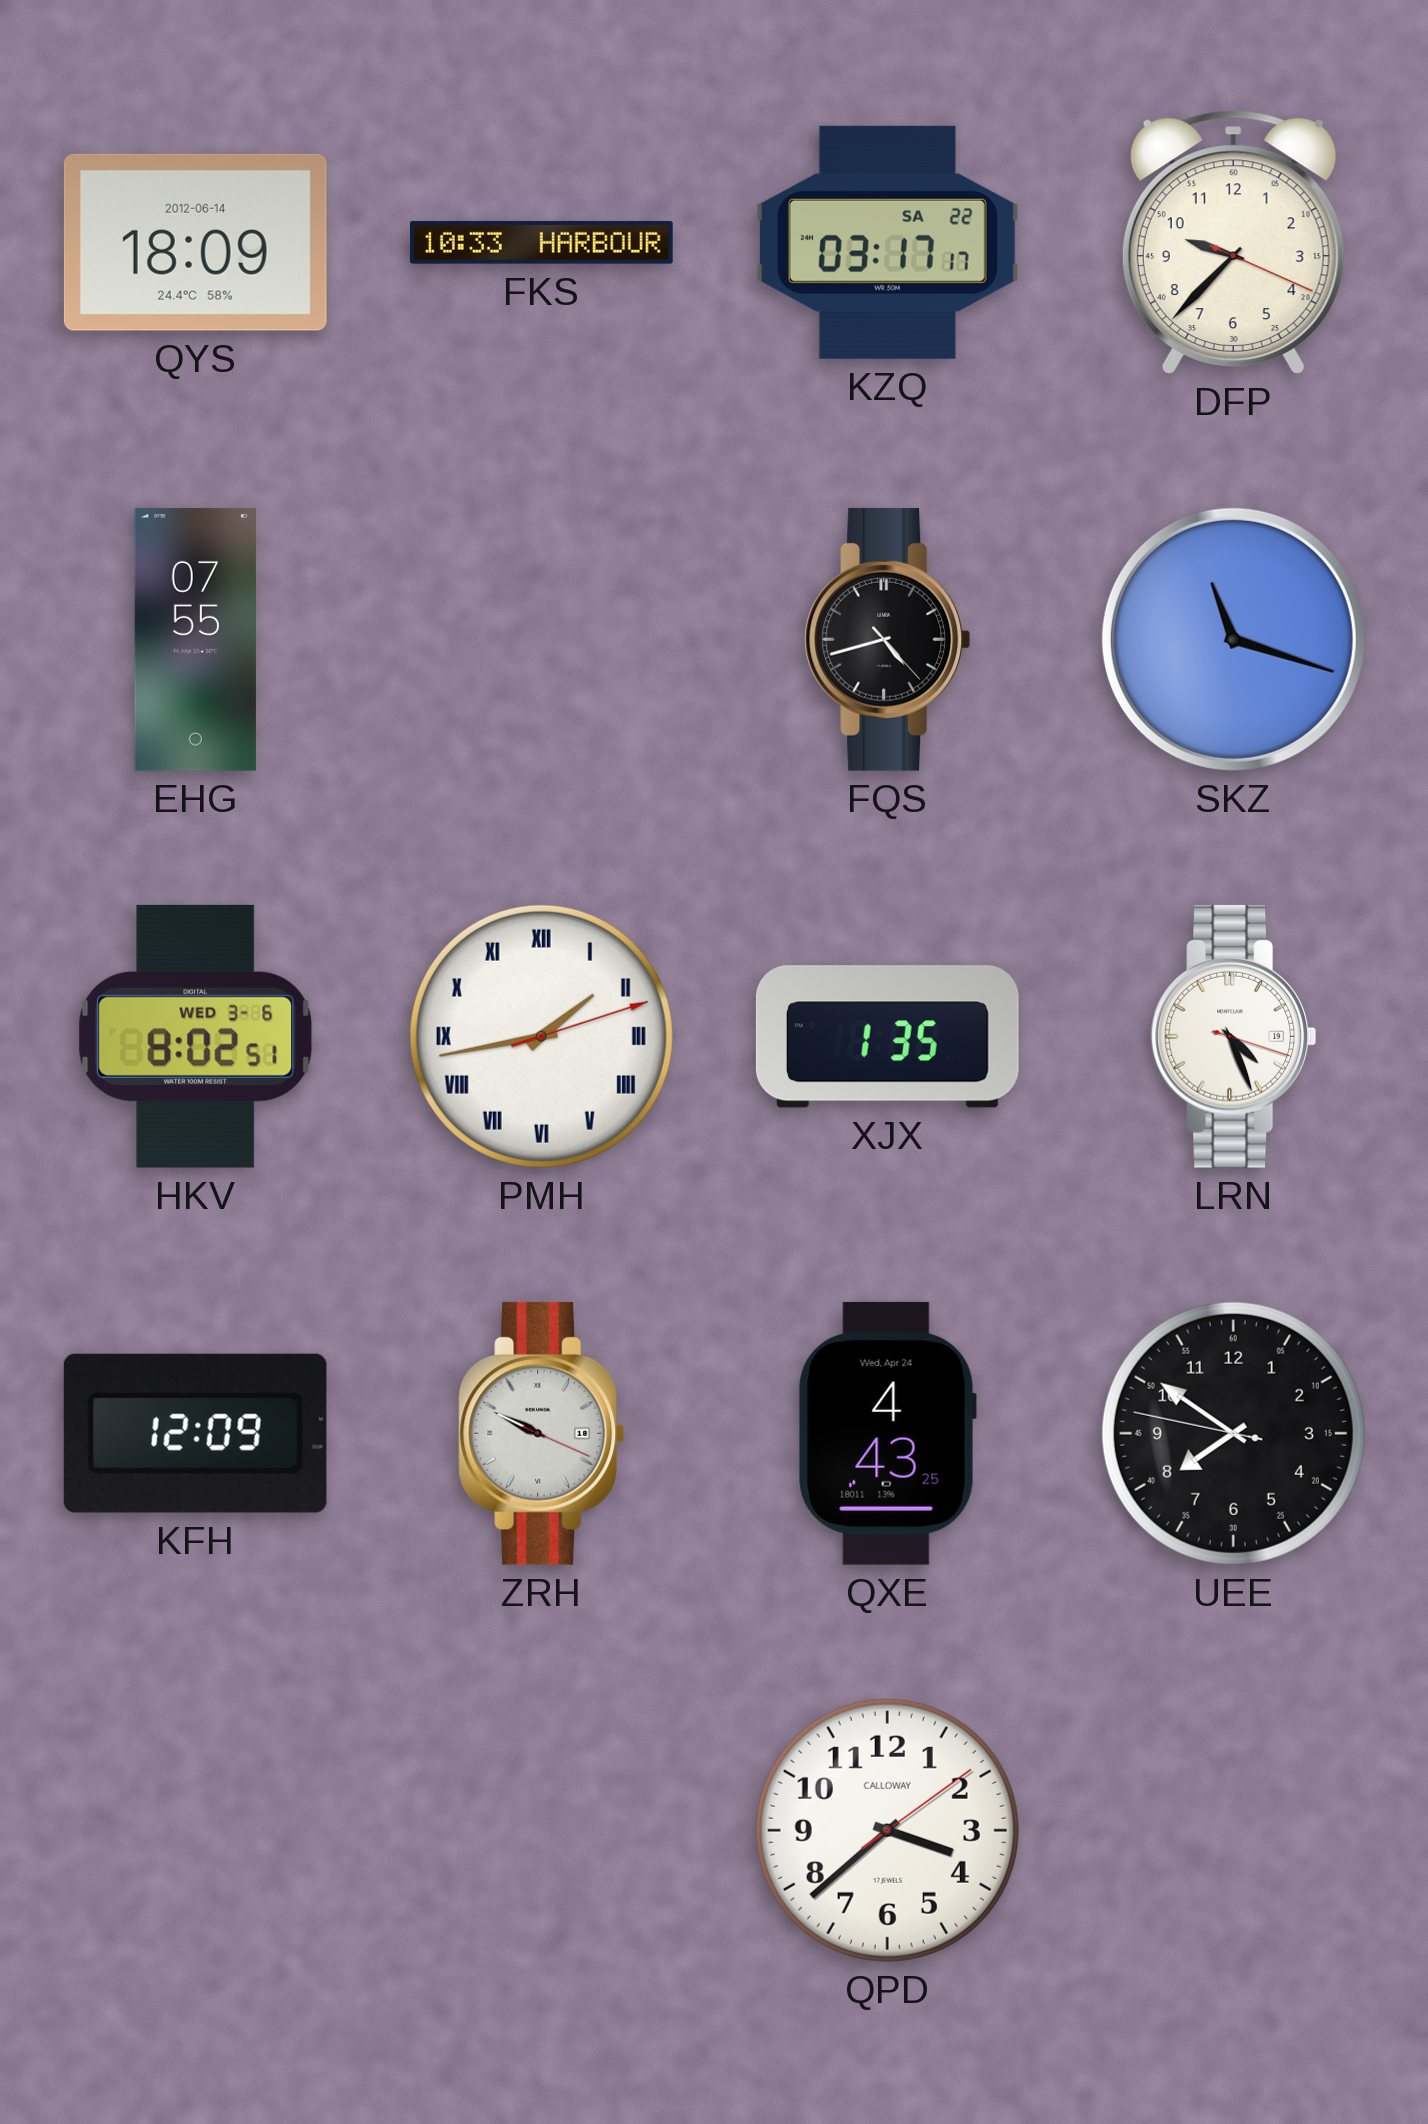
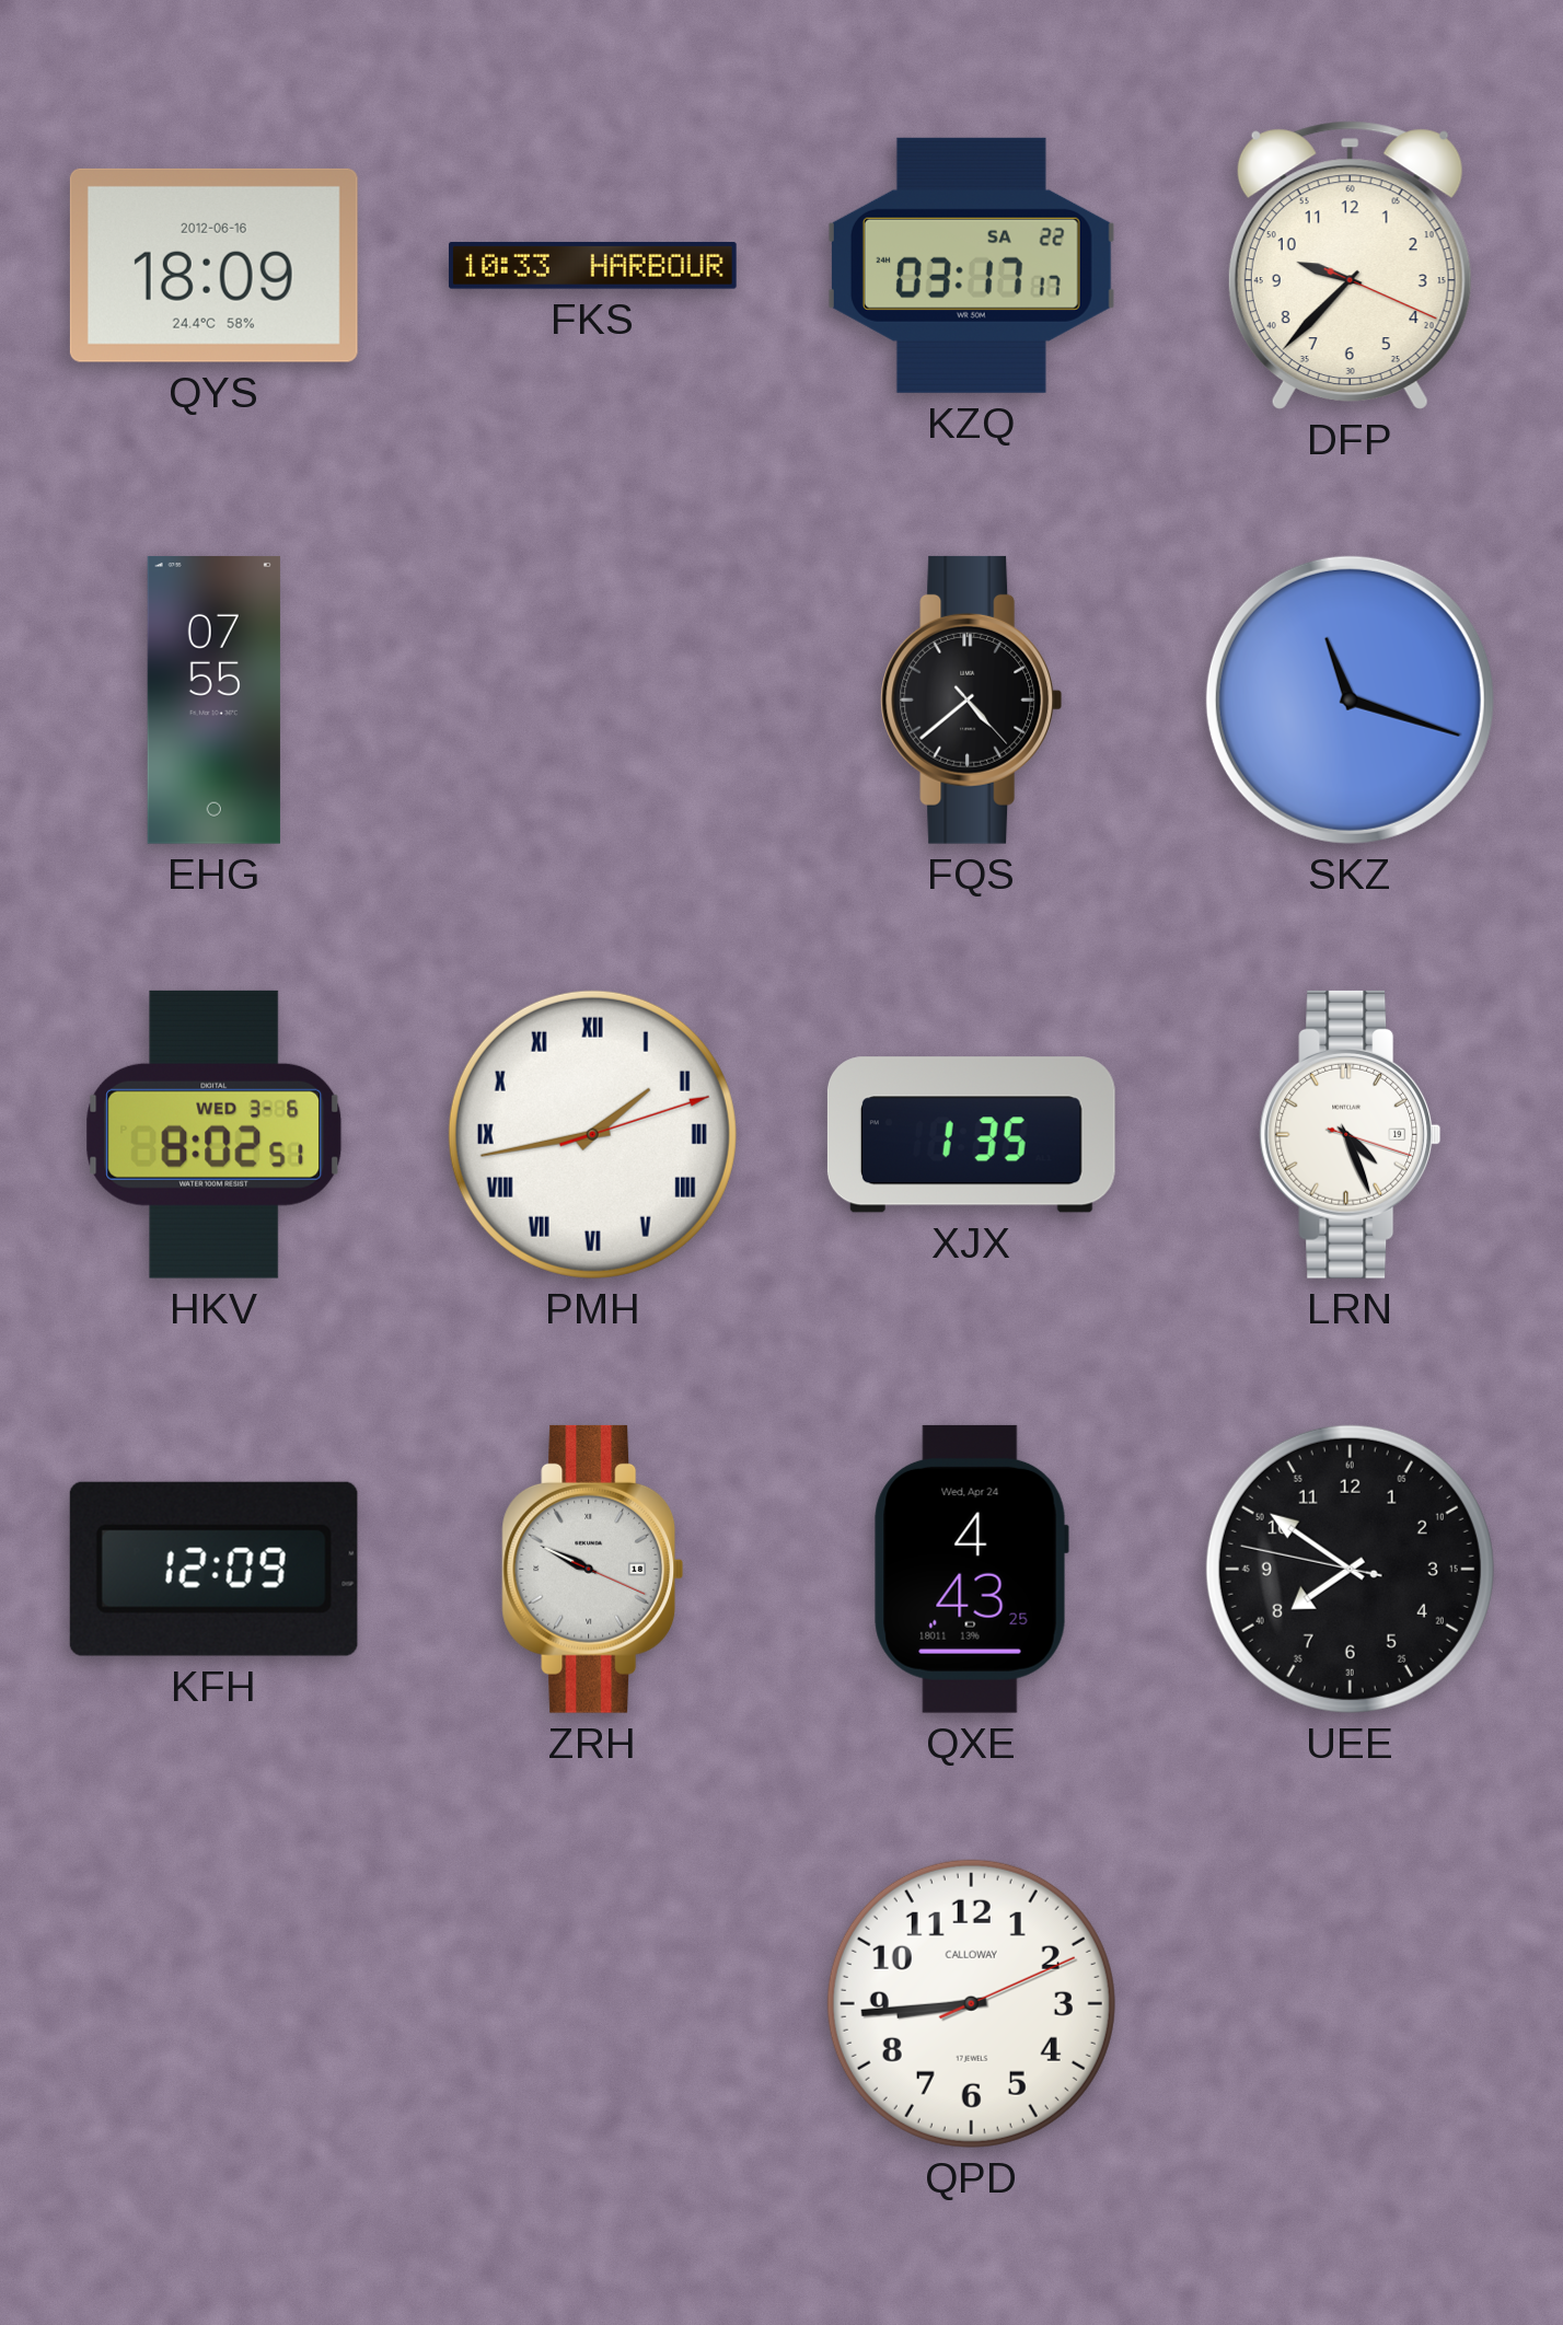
QYS date: 2012-06-14 -> 2012-06-16
FQS: 4:42 -> 4:38
QPD: 3:38 -> 8:44
